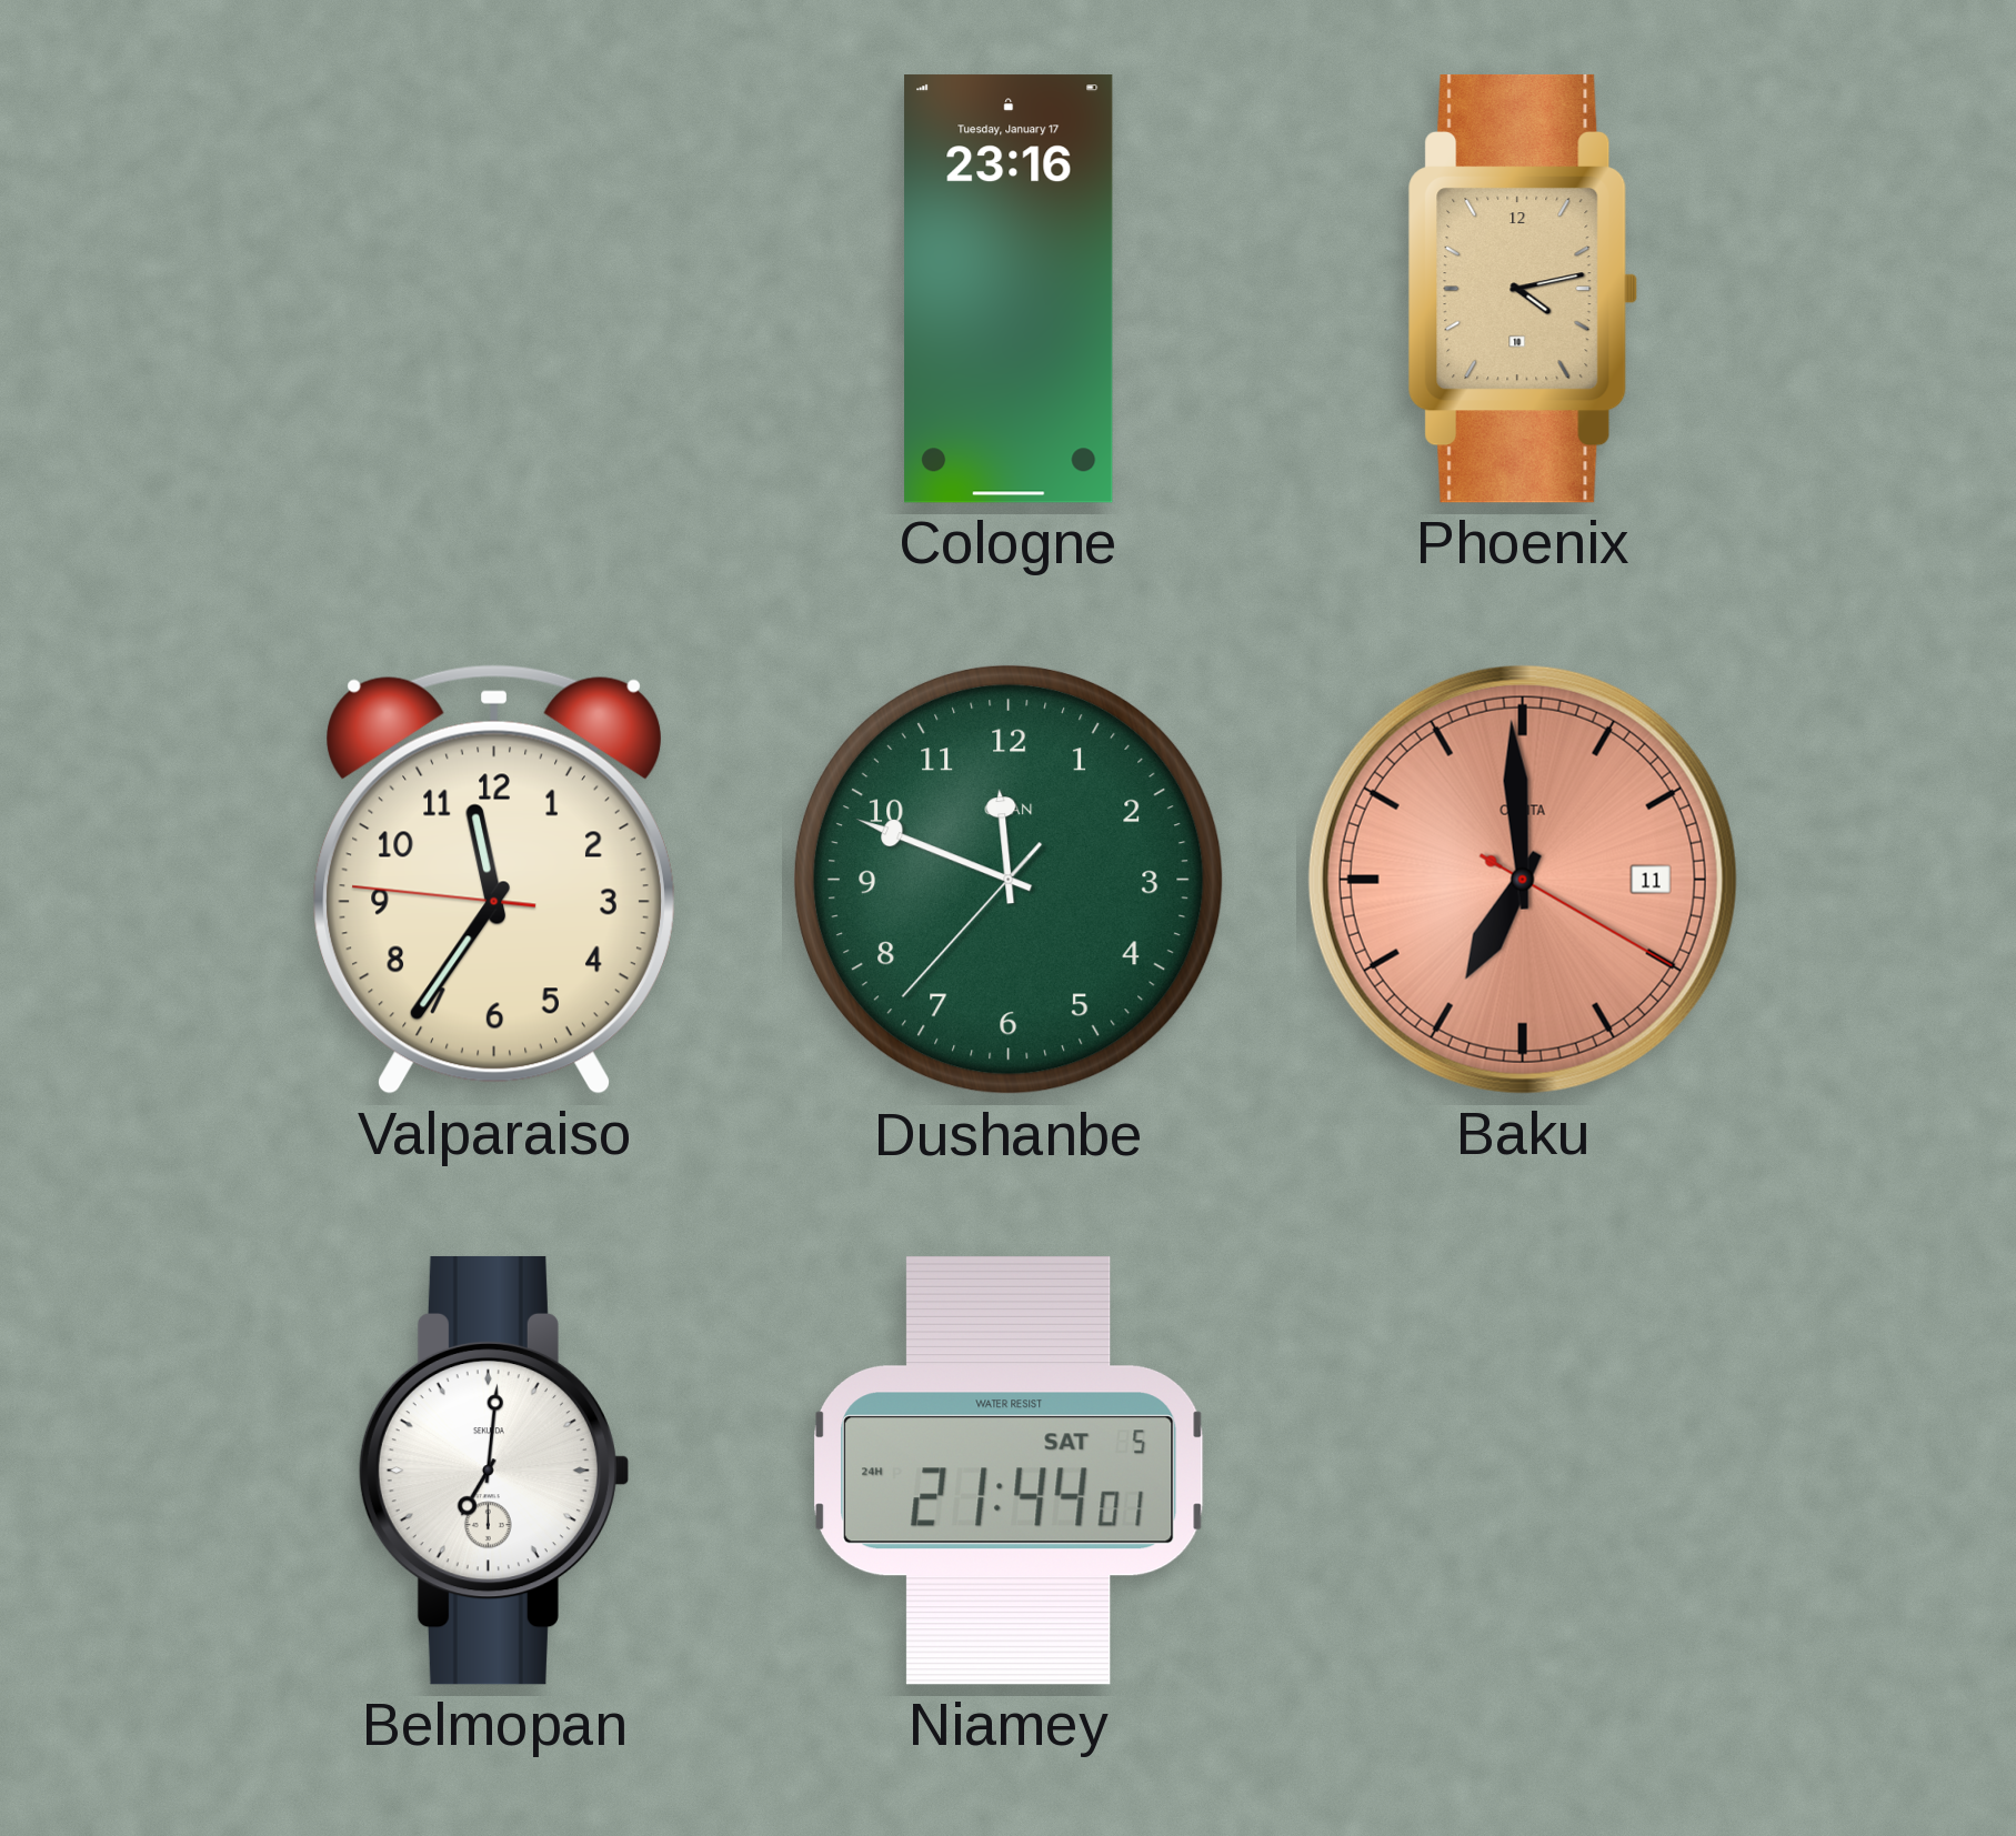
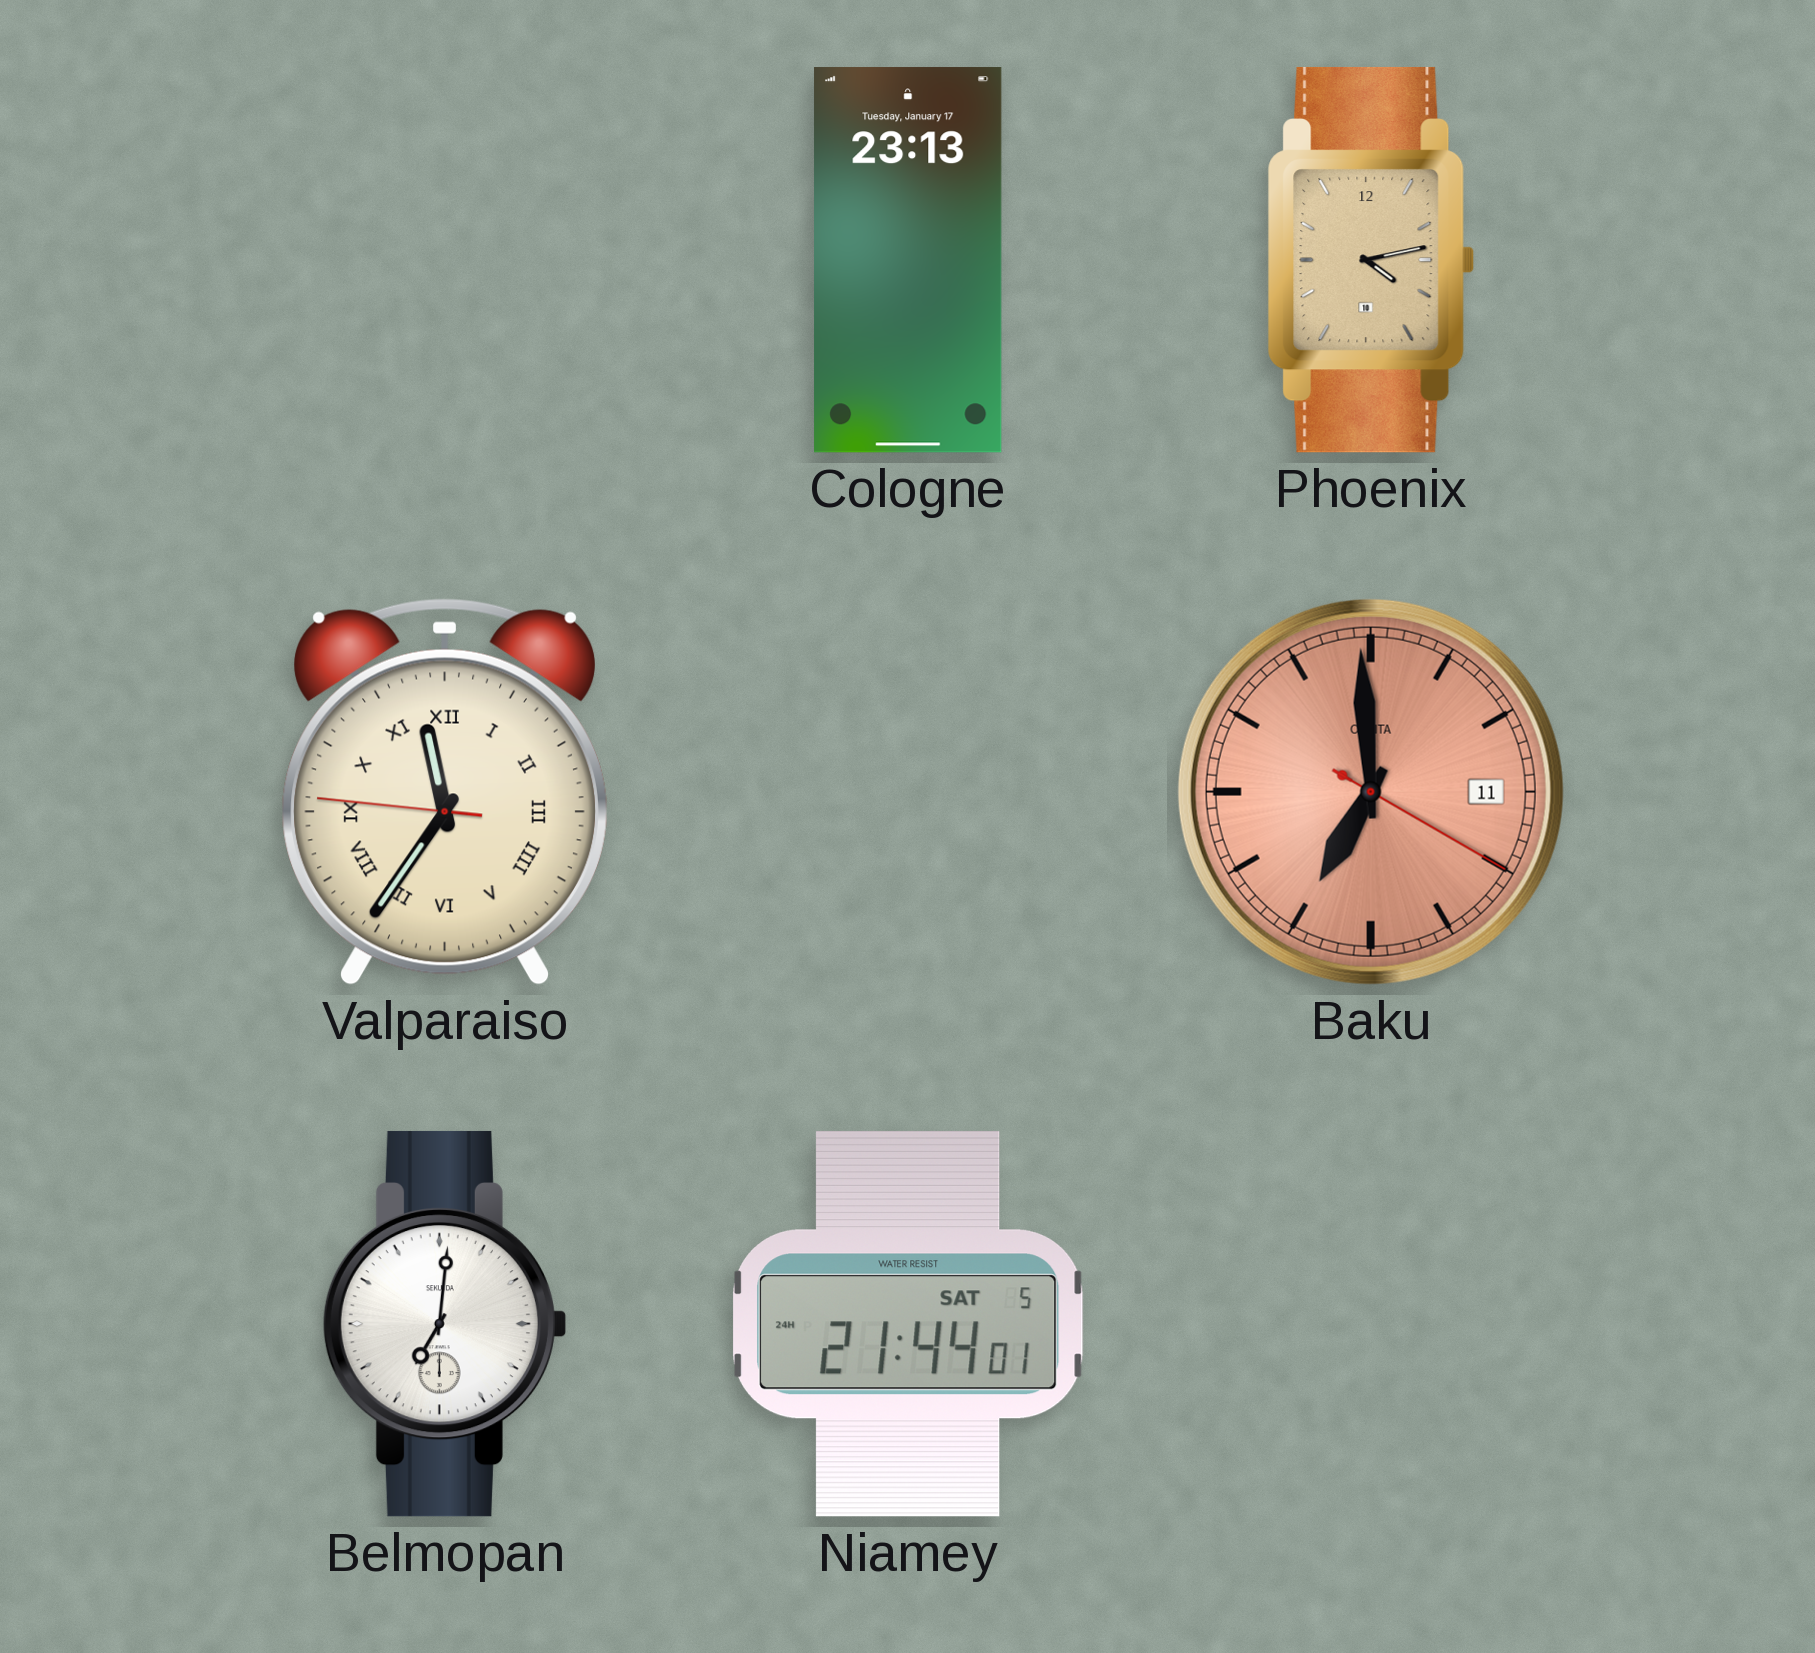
Cologne: 23:16 -> 23:13
Valparaiso numerals: Arabic -> Roman
Dushanbe: 11:48 -> none
